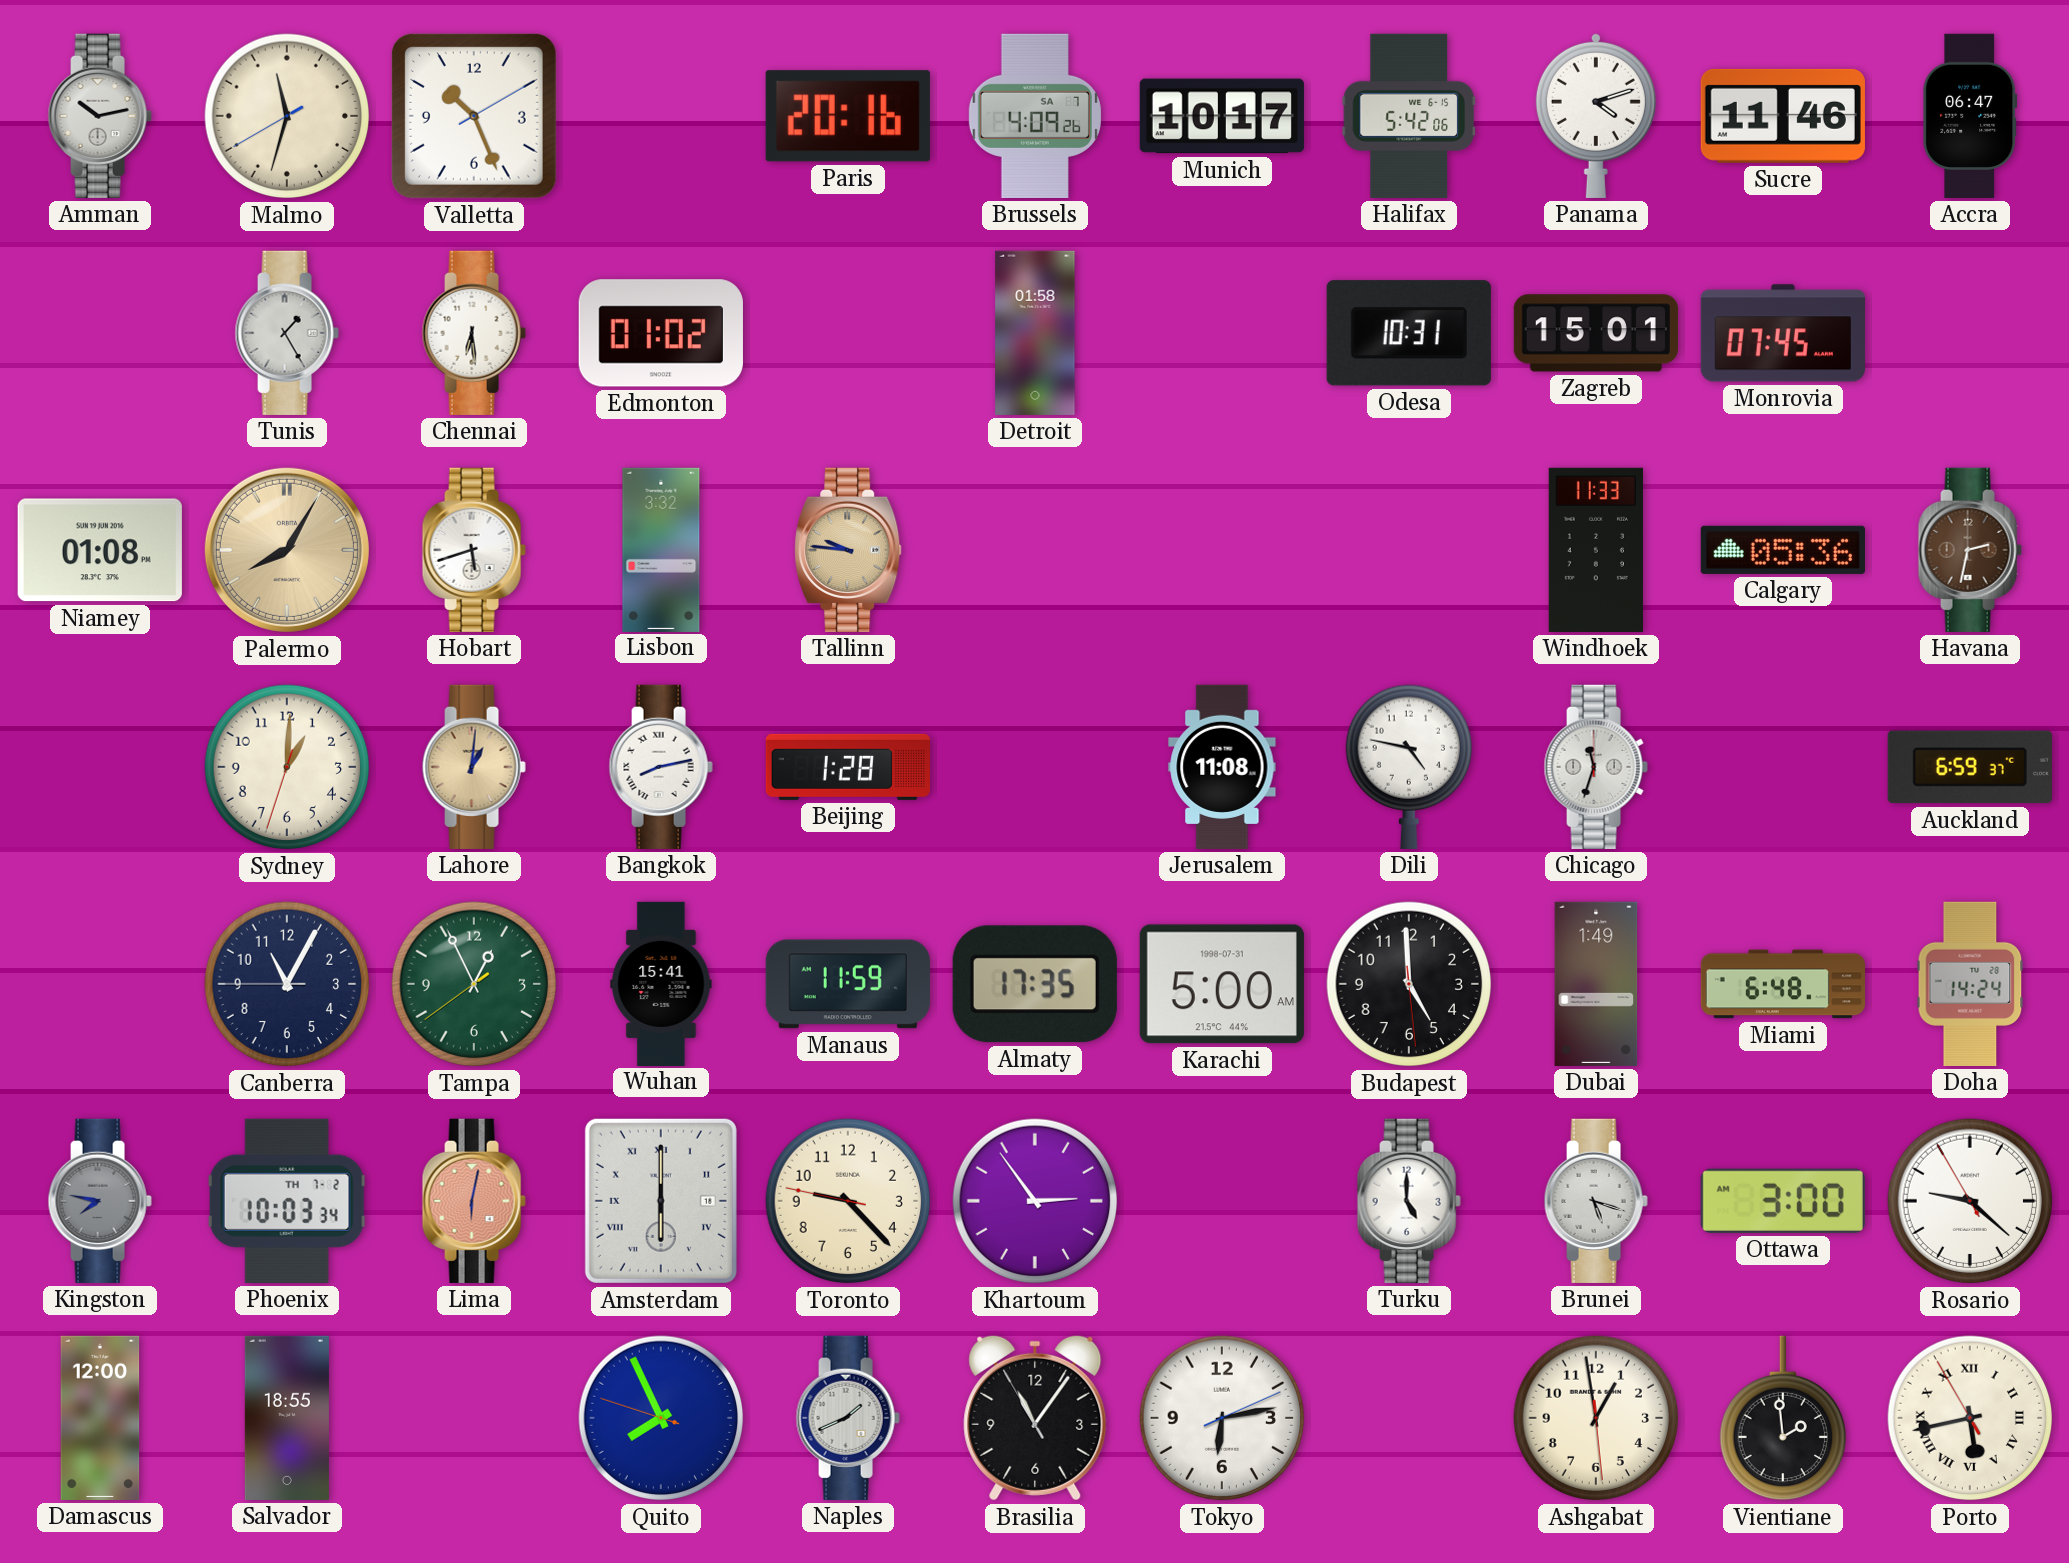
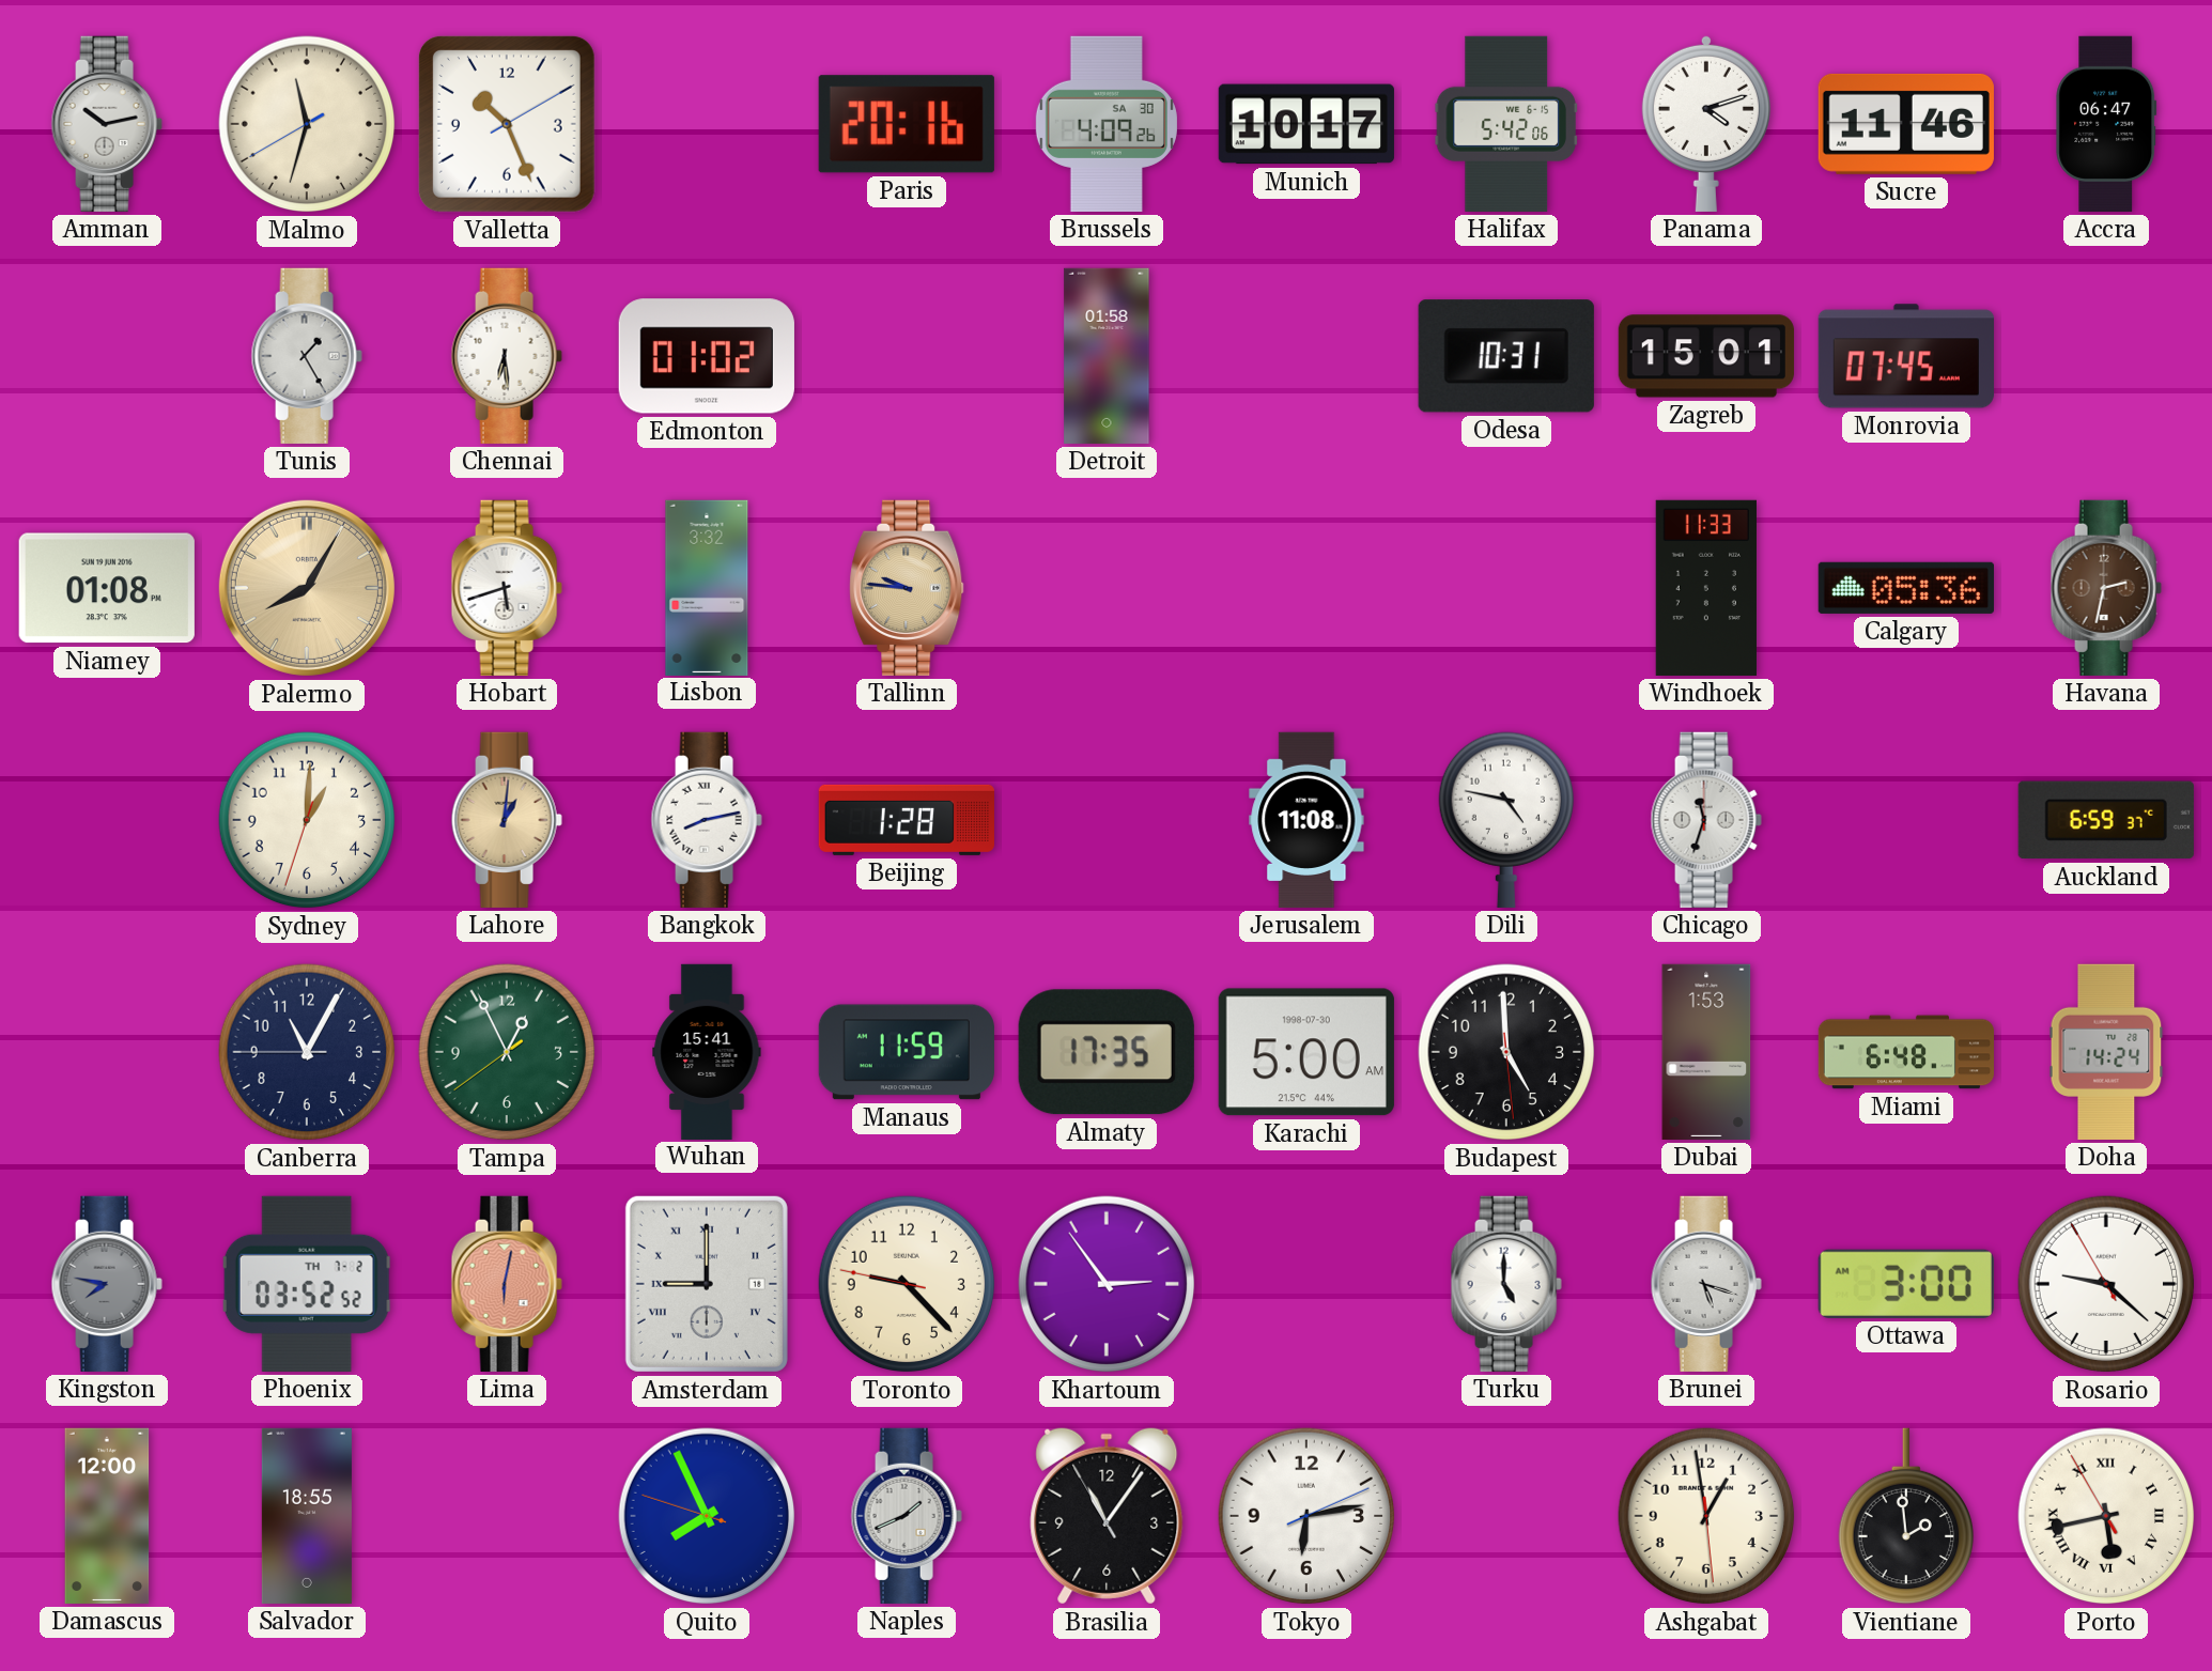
Brussels date: SA 7 -> SA 30
Karachi date: 1998-07-31 -> 1998-07-30
Dubai: 1:49 -> 1:53
Phoenix: 10:03 -> 03:52
Amsterdam: 6:00 -> 9:00
